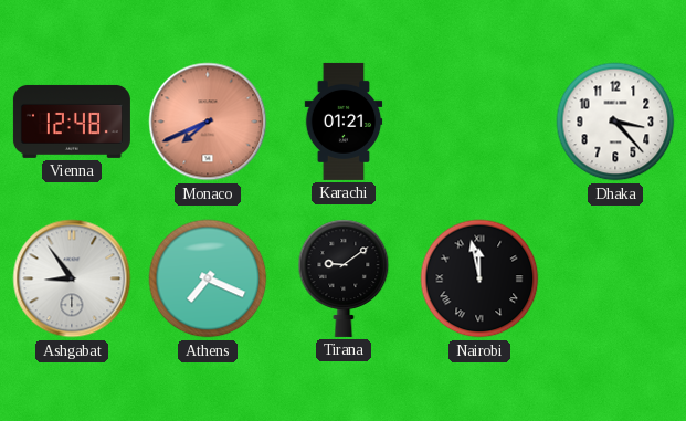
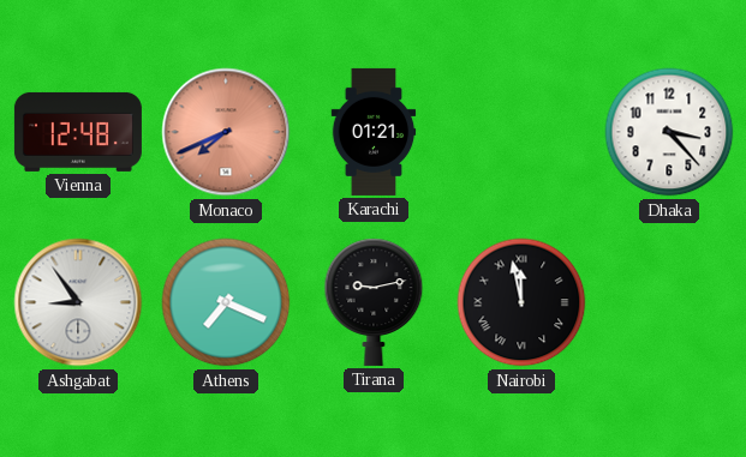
Tirana: 9:09 -> 9:13
